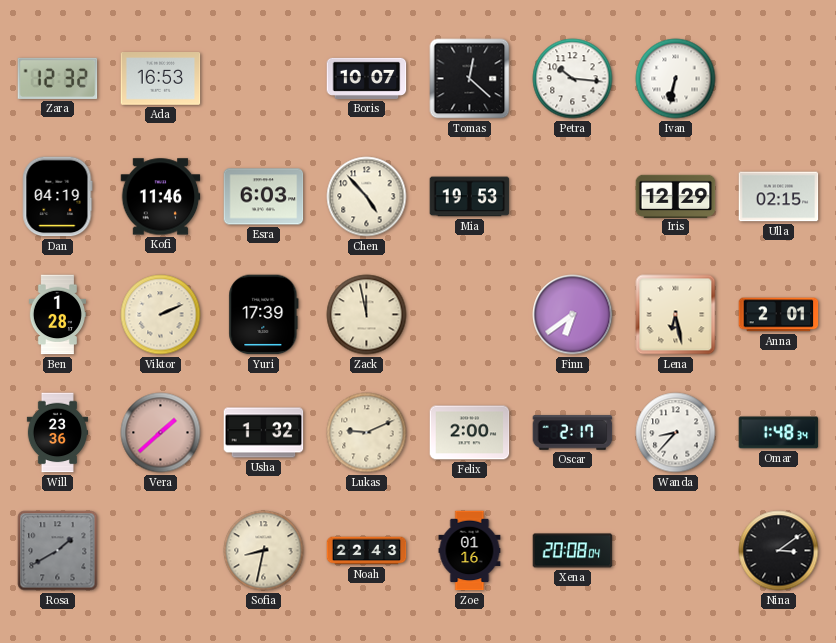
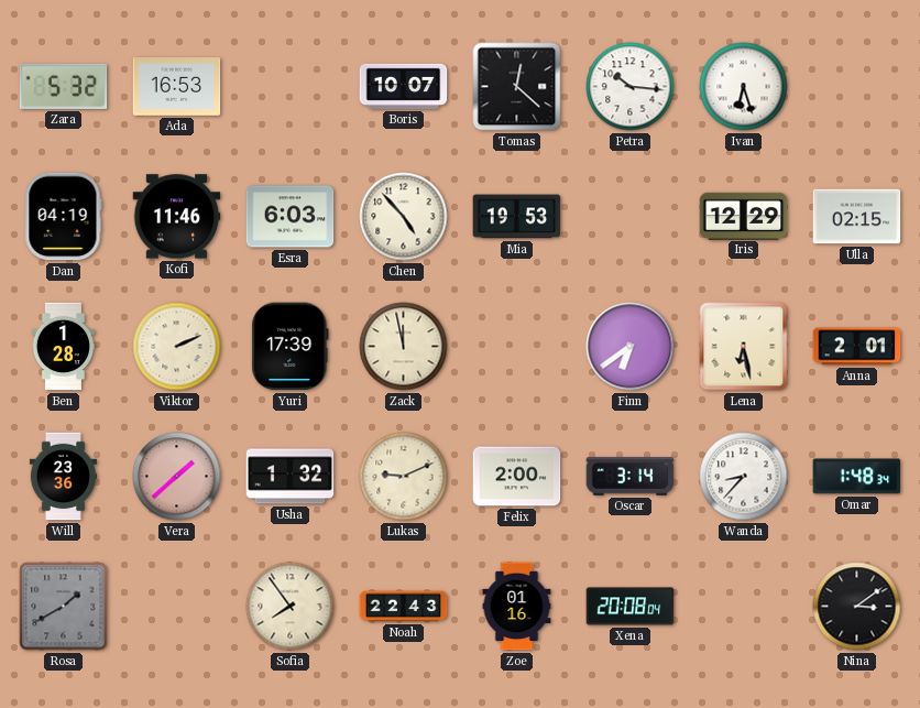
Zara: 12:32 -> 5:32
Ivan: 6:32 -> 6:27
Oscar: 2:17 -> 3:14
Sofia: 8:32 -> 7:54
